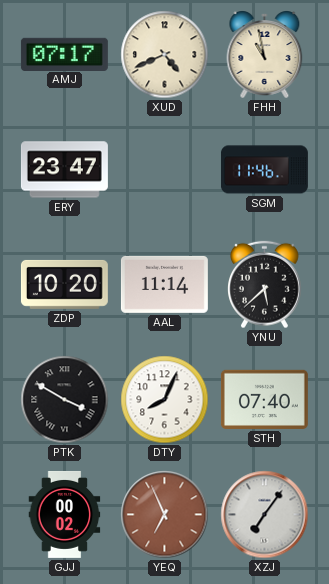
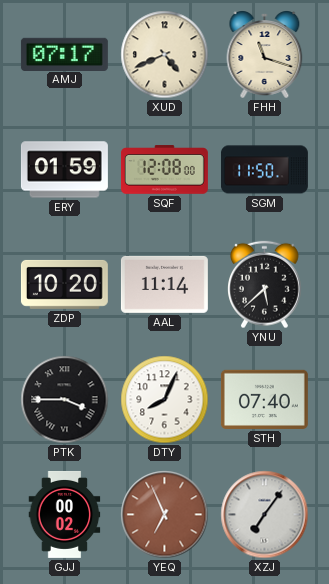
FHH: 10:58 -> 11:18
ERY: 23:47 -> 01:59
SQF: none -> 12:08
SGM: 11:46 -> 11:50
PTK: 3:50 -> 3:45
